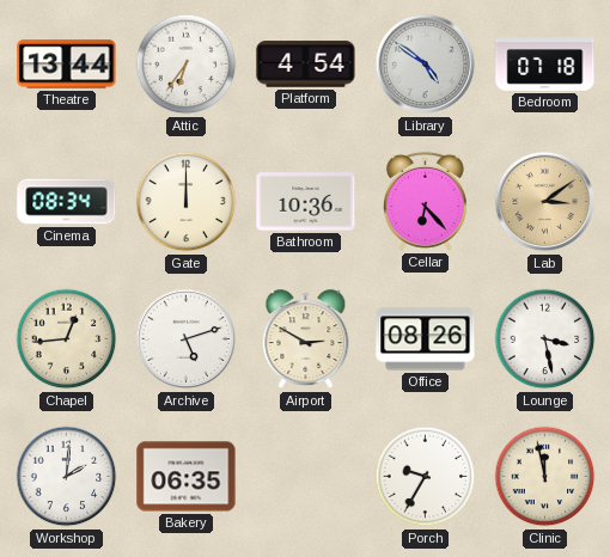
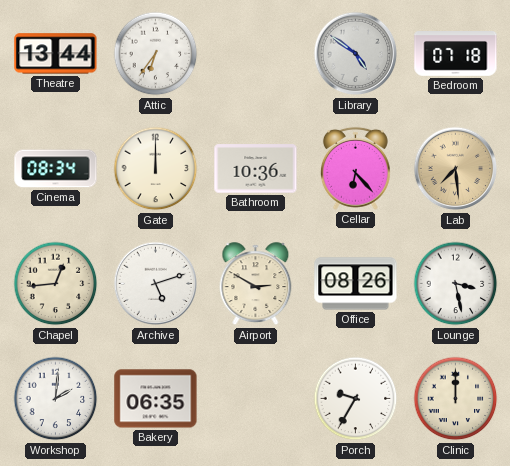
Platform: 4:54 -> none
Lab: 3:09 -> 7:29
Clinic: 11:58 -> 12:00
